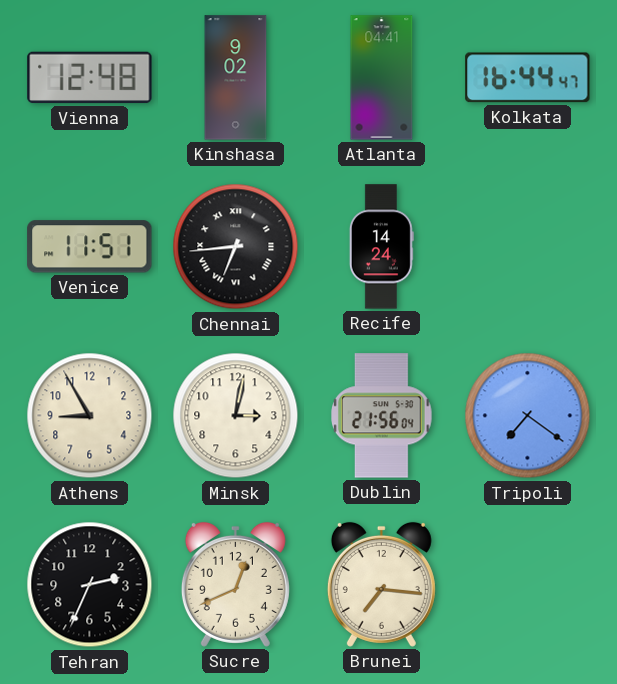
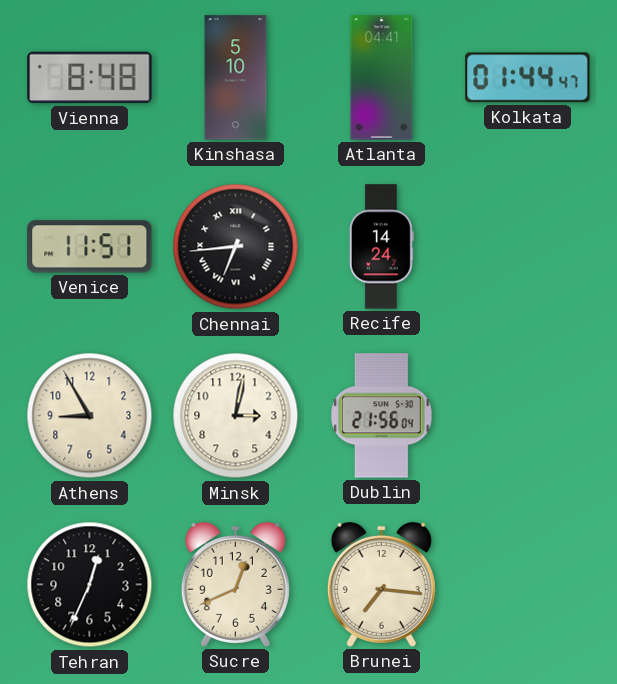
Vienna: 12:48 -> 8:48
Kinshasa: 9:02 -> 5:10
Kolkata: 16:44 -> 01:44
Tripoli: 7:21 -> none
Tehran: 2:34 -> 12:34
